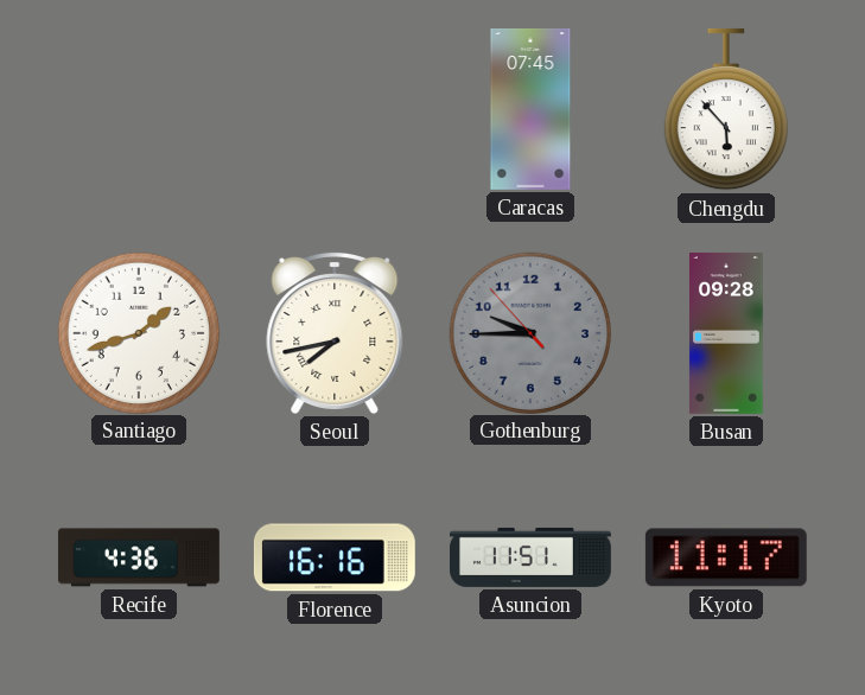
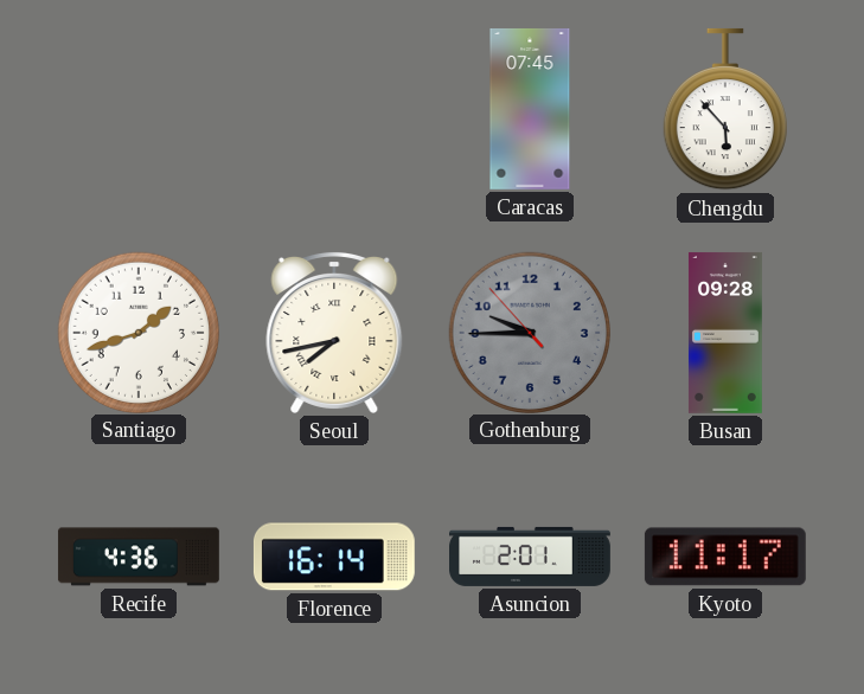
Florence: 16:16 -> 16:14
Asuncion: 11:51 -> 2:01
